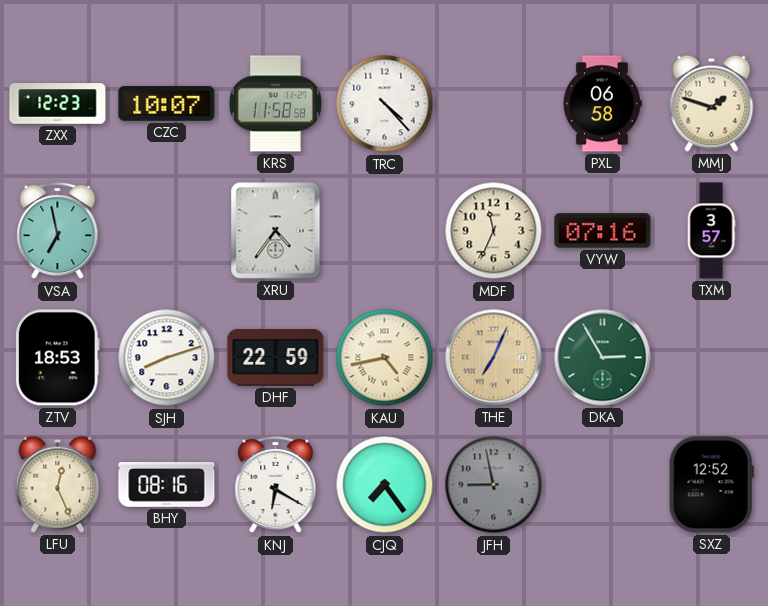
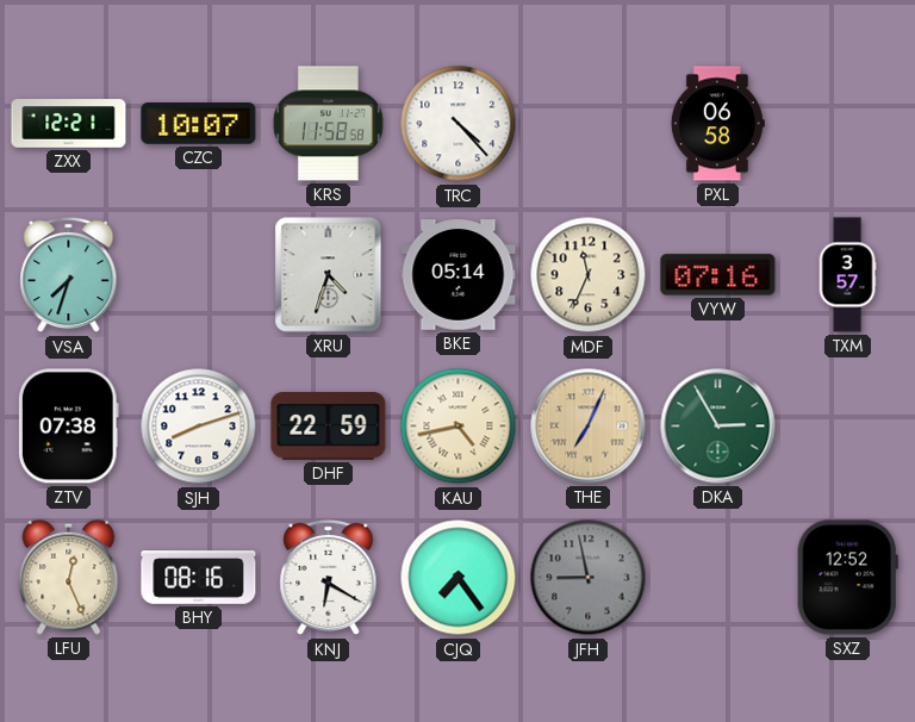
ZXX: 12:23 -> 12:21
MMJ: 1:48 -> none
VSA: 6:58 -> 7:33
XRU: 4:36 -> 4:33
BKE: none -> 05:14
ZTV: 18:53 -> 07:38
